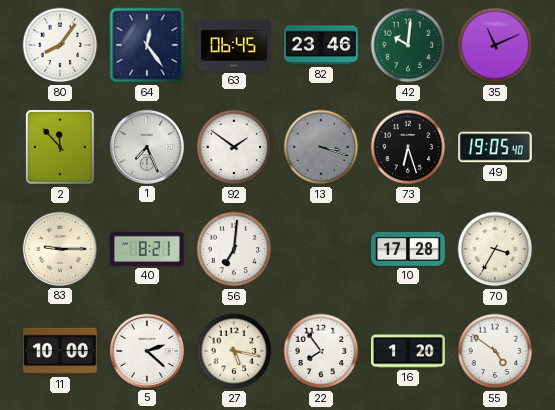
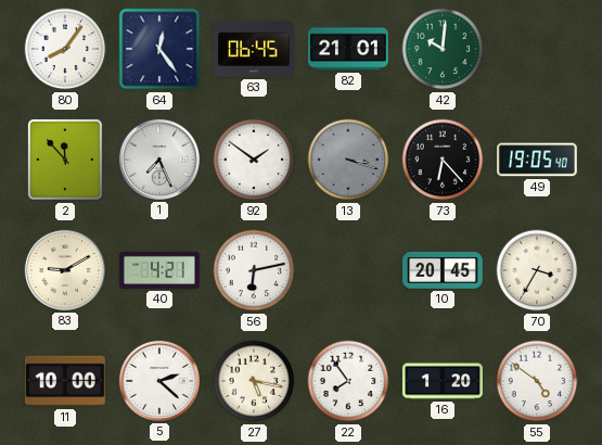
82: 23:46 -> 21:01
35: 11:11 -> none
73: 6:27 -> 6:23
83: 9:15 -> 9:10
40: 8:21 -> 4:21
56: 7:01 -> 6:13
10: 17:28 -> 20:45
